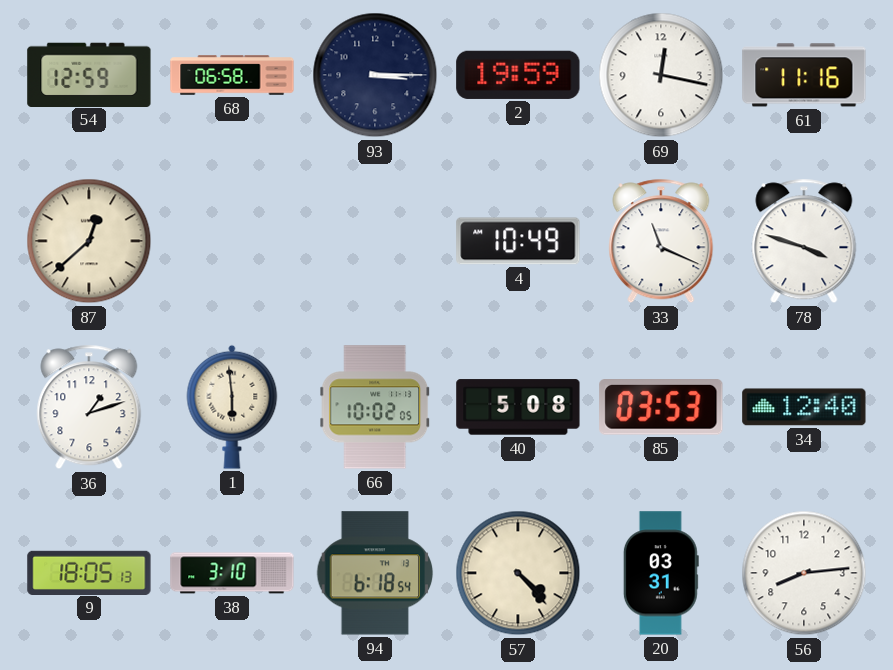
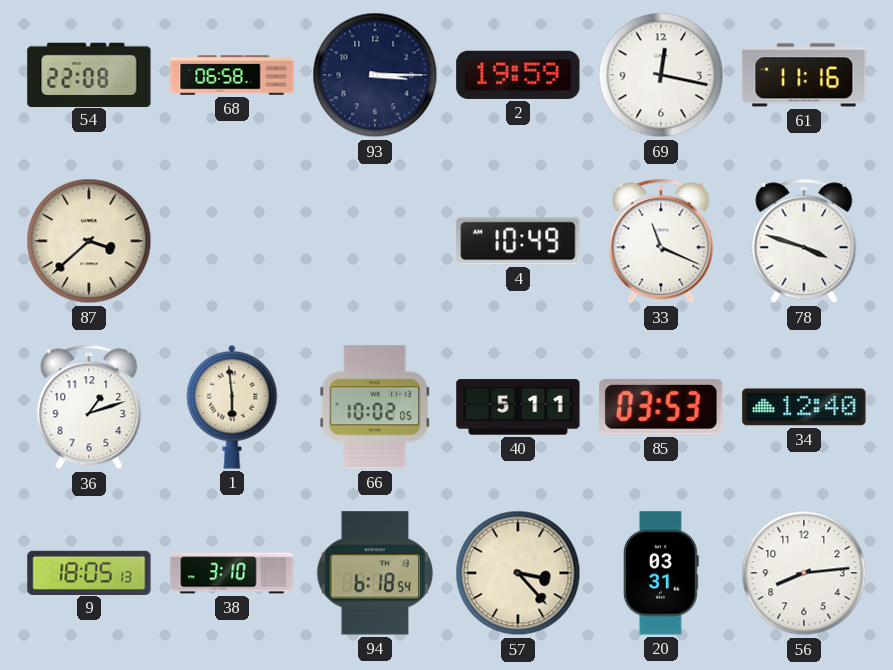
54: 12:59 -> 22:08
87: 12:38 -> 3:38
40: 5:08 -> 5:11
57: 4:23 -> 3:23
